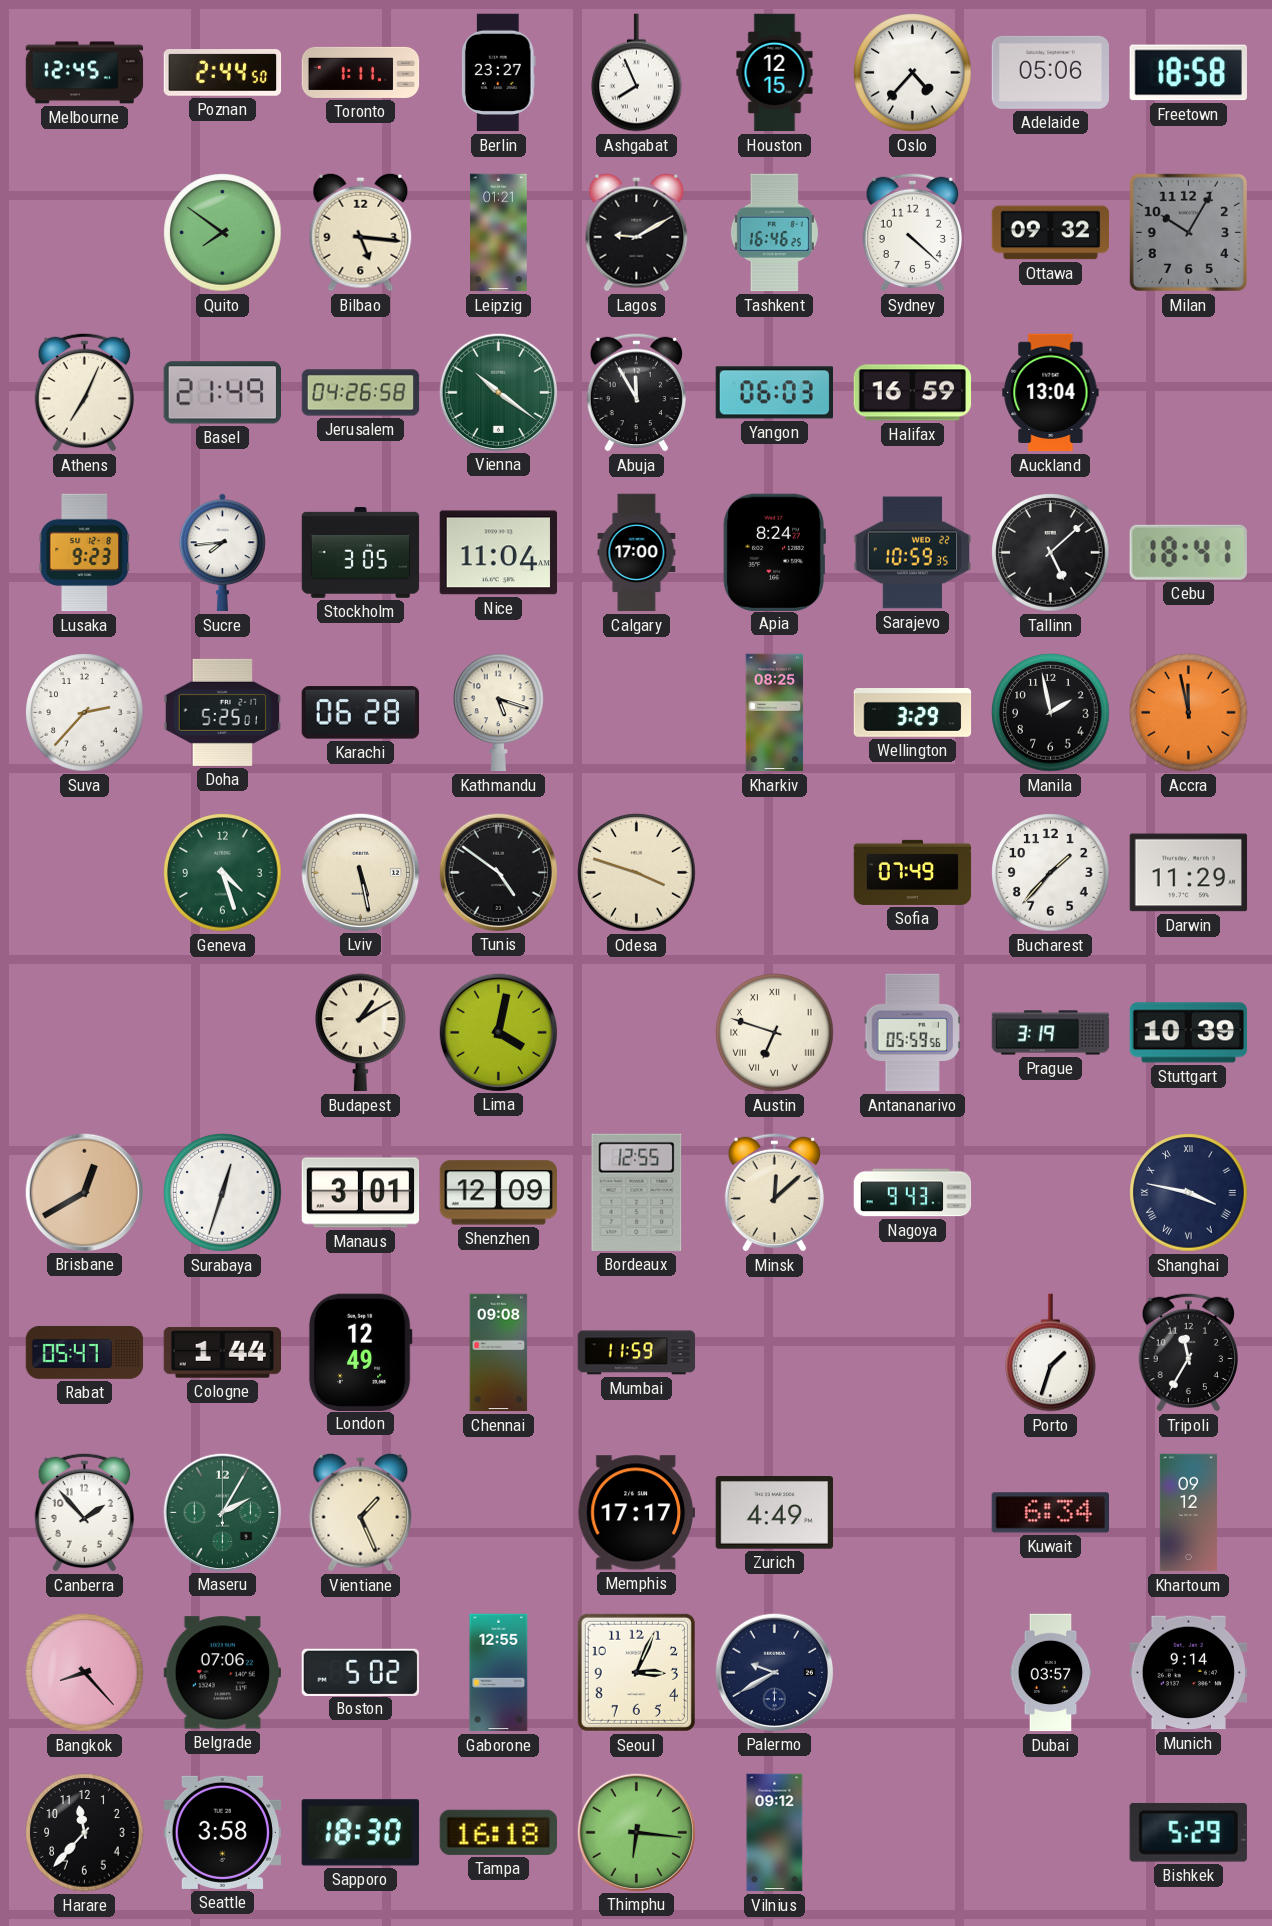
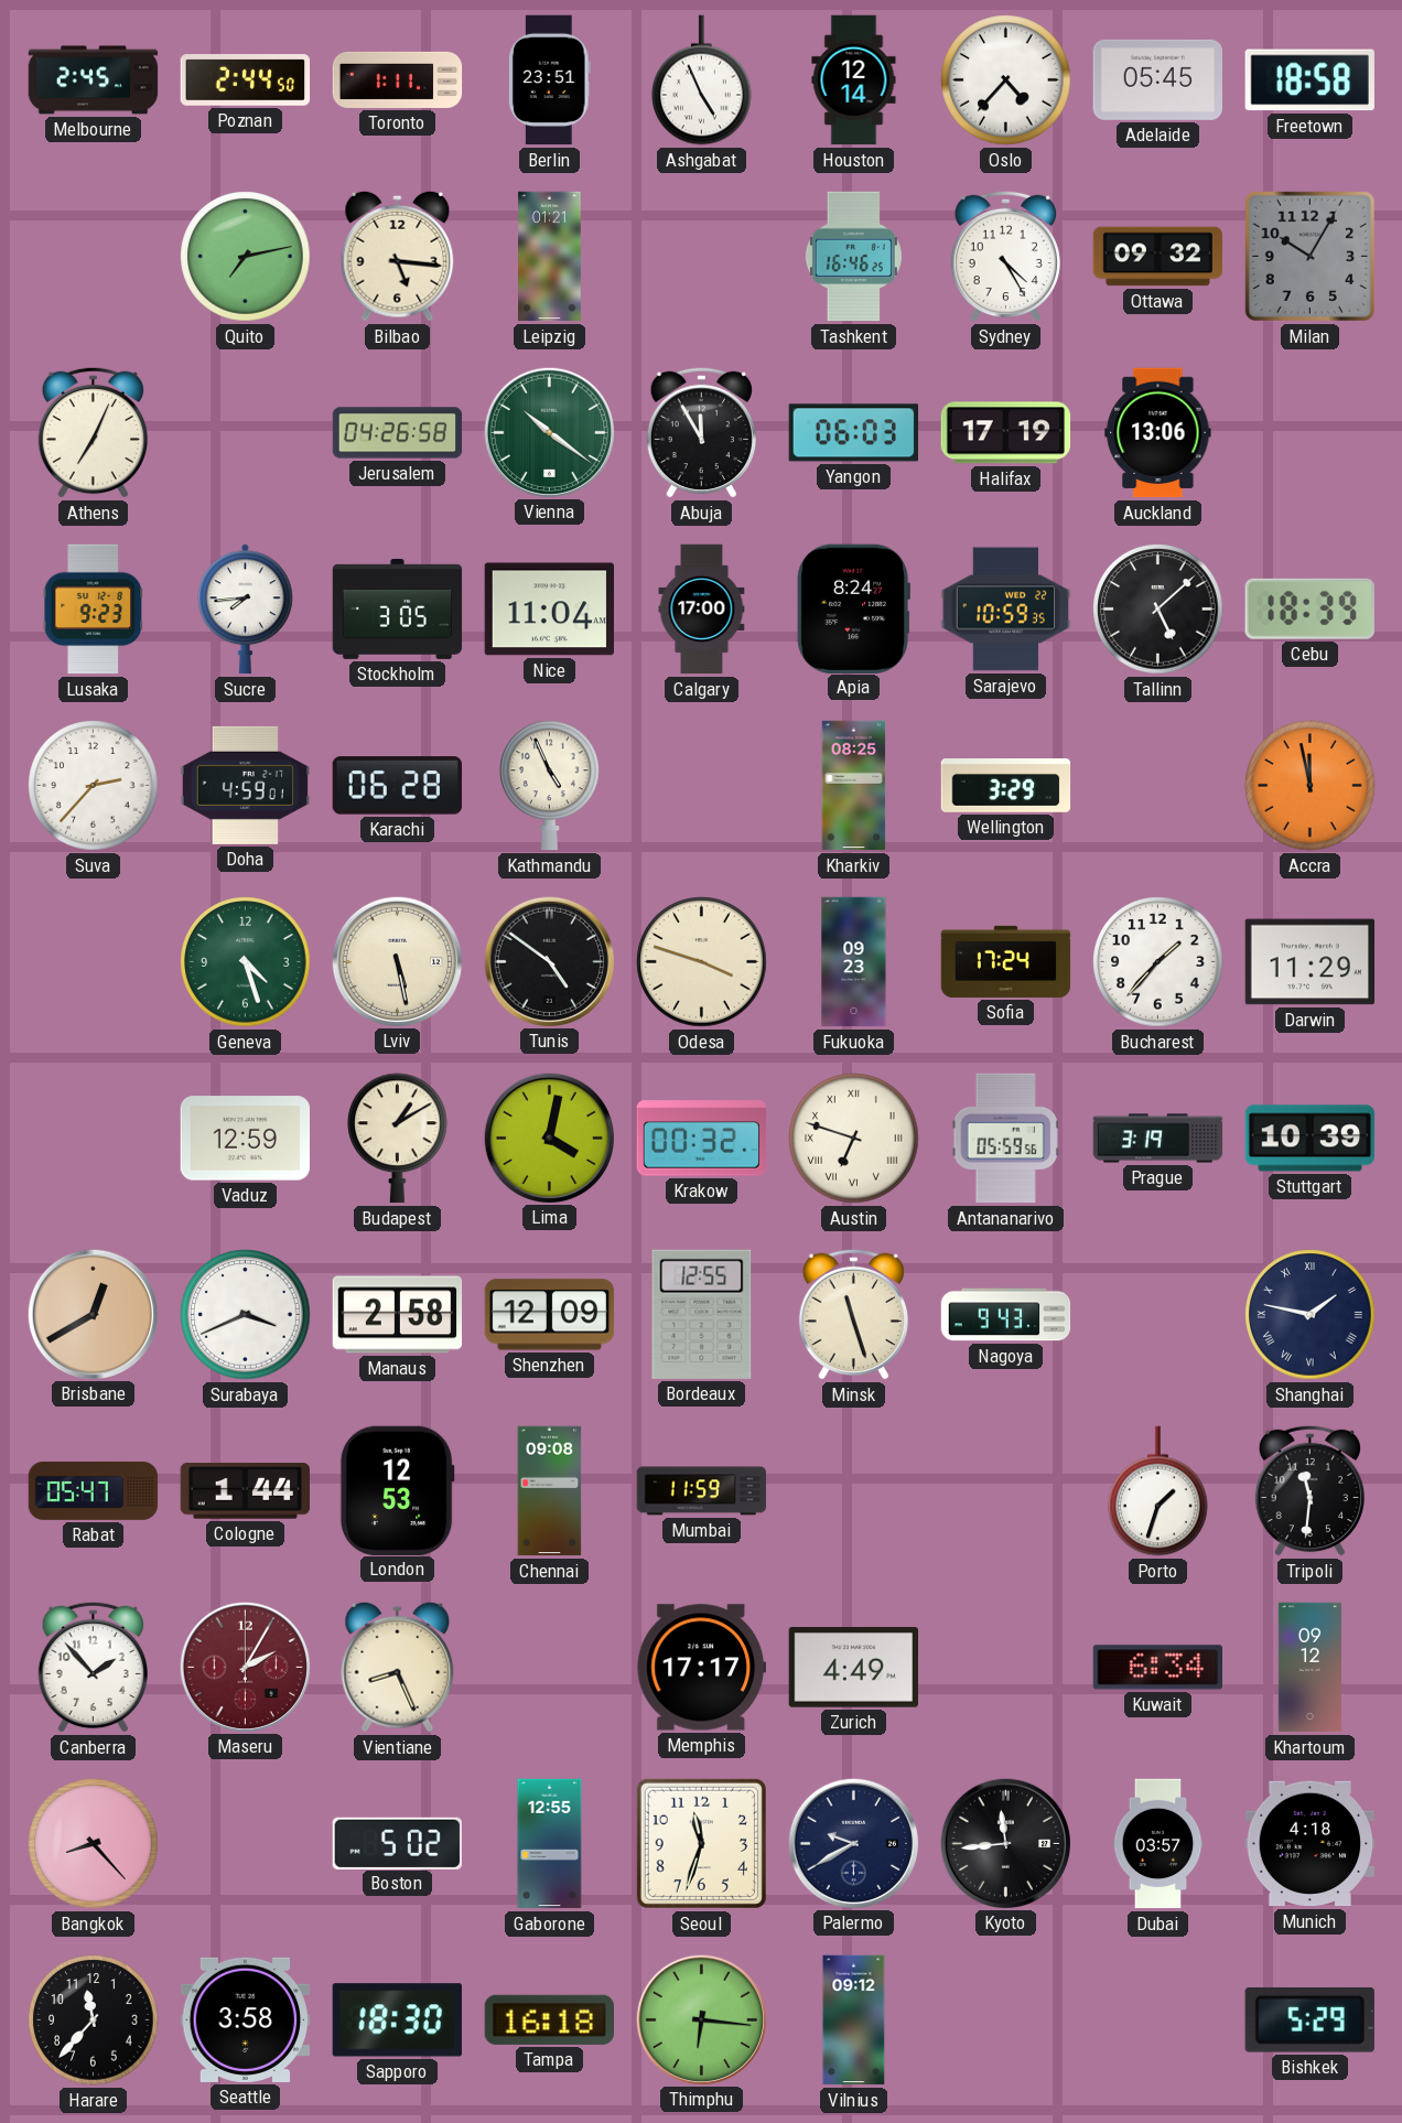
Melbourne: 12:45 -> 2:45
Berlin: 23:27 -> 23:51
Ashgabat: 7:56 -> 4:56
Houston: 12:15 -> 12:14
Adelaide: 05:06 -> 05:45
Quito: 7:51 -> 7:13
Lagos: 9:10 -> none
Sydney: 4:22 -> 4:25
Basel: 21:49 -> none
Halifax: 16:59 -> 17:19
Auckland: 13:04 -> 13:06
Cebu: 18:41 -> 18:39
Doha: 5:25 -> 4:59
Kathmandu: 5:18 -> 4:56
Manila: 1:58 -> none
Fukuoka: none -> 09:23
Sofia: 07:49 -> 17:24
Vaduz: none -> 12:59
Krakow: none -> 00:32
Surabaya: 12:33 -> 3:41
Manaus: 3:01 -> 2:58
Minsk: 12:08 -> 11:27
Shanghai: 3:47 -> 1:47
London: 12:49 -> 12:53
Tripoli: 11:35 -> 11:31
Maseru dial: green -> burgundy
Vientiane: 1:26 -> 8:26
Belgrade: 07:06 -> none
Seoul: 3:04 -> 11:33
Kyoto: none -> 11:44
Munich: 9:14 -> 4:18
